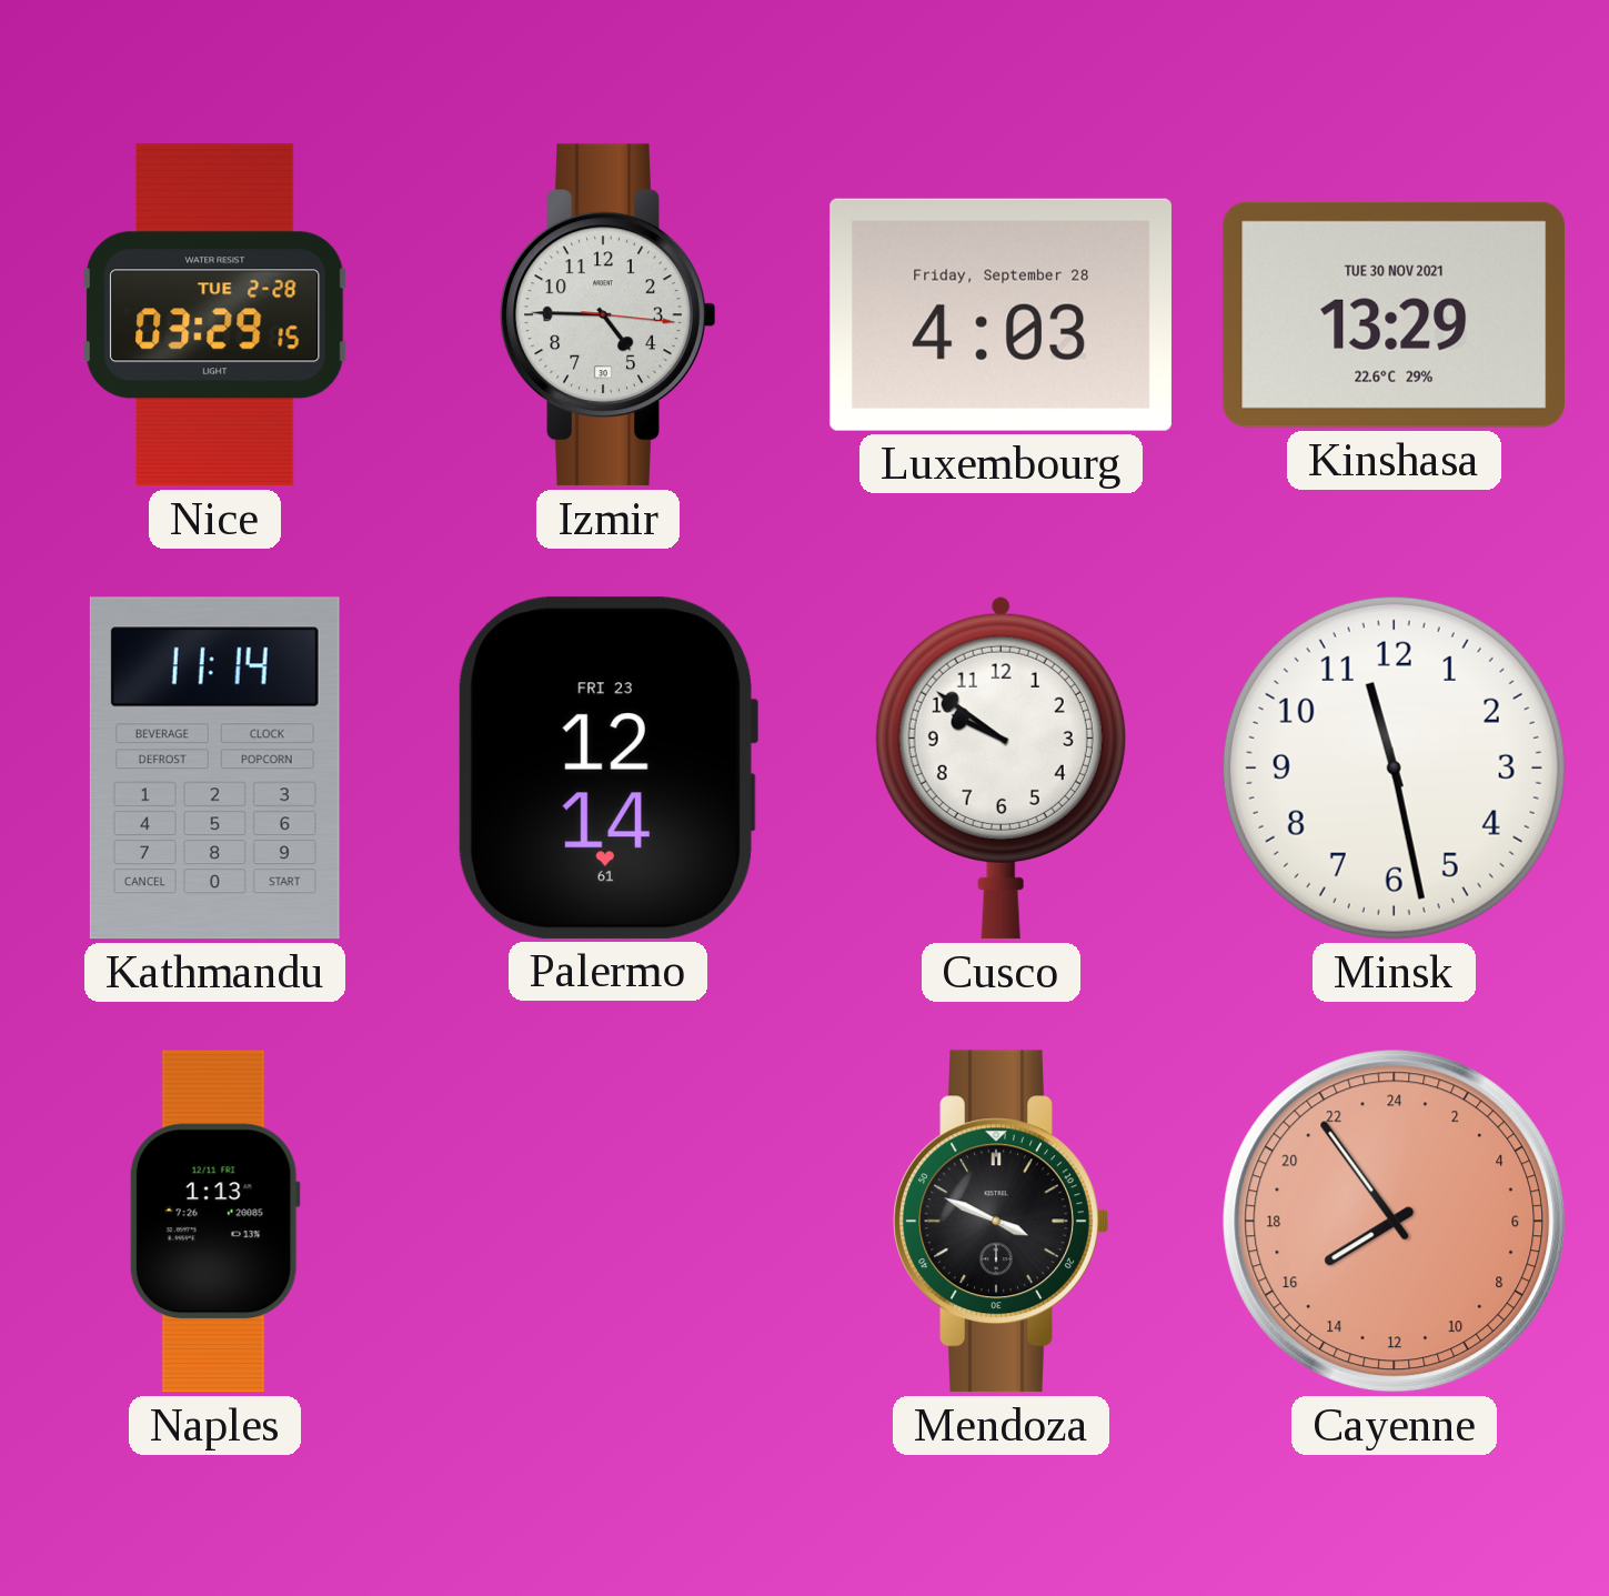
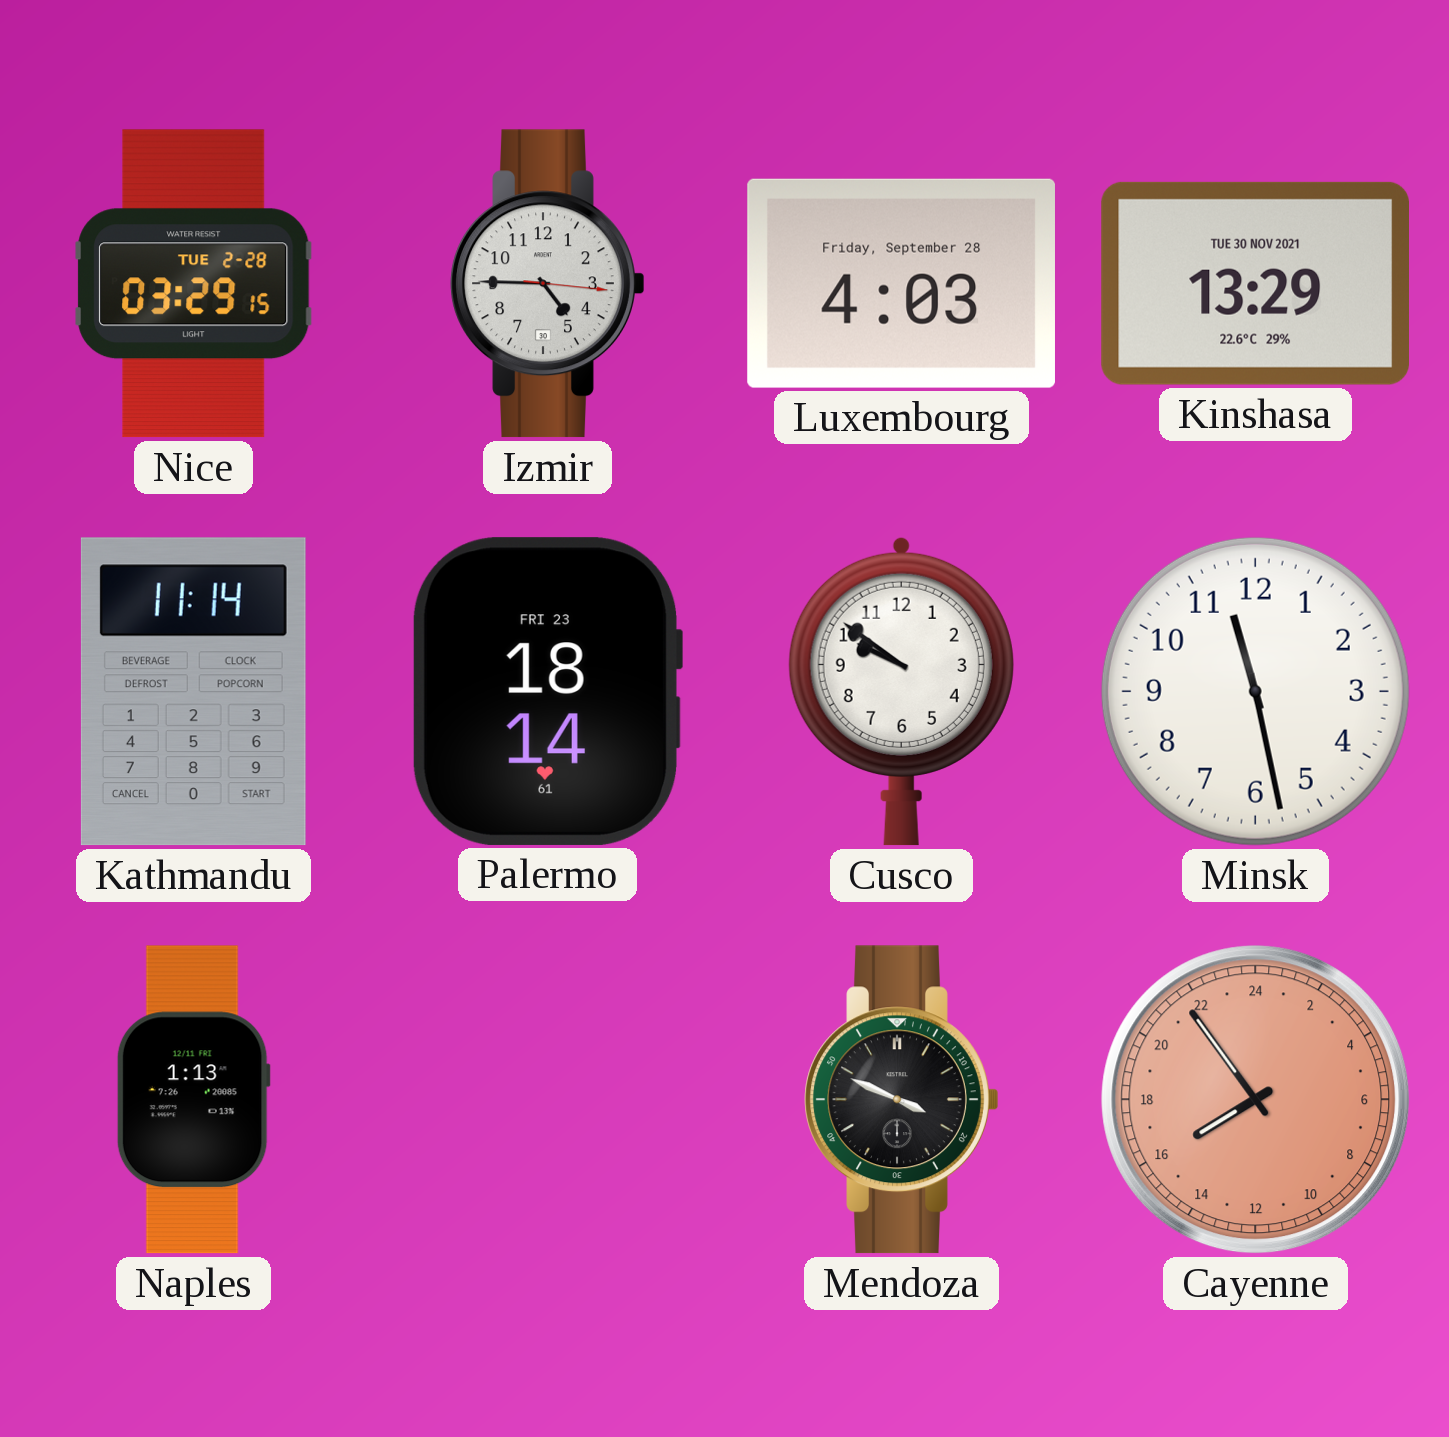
Palermo: 12:14 -> 18:14
